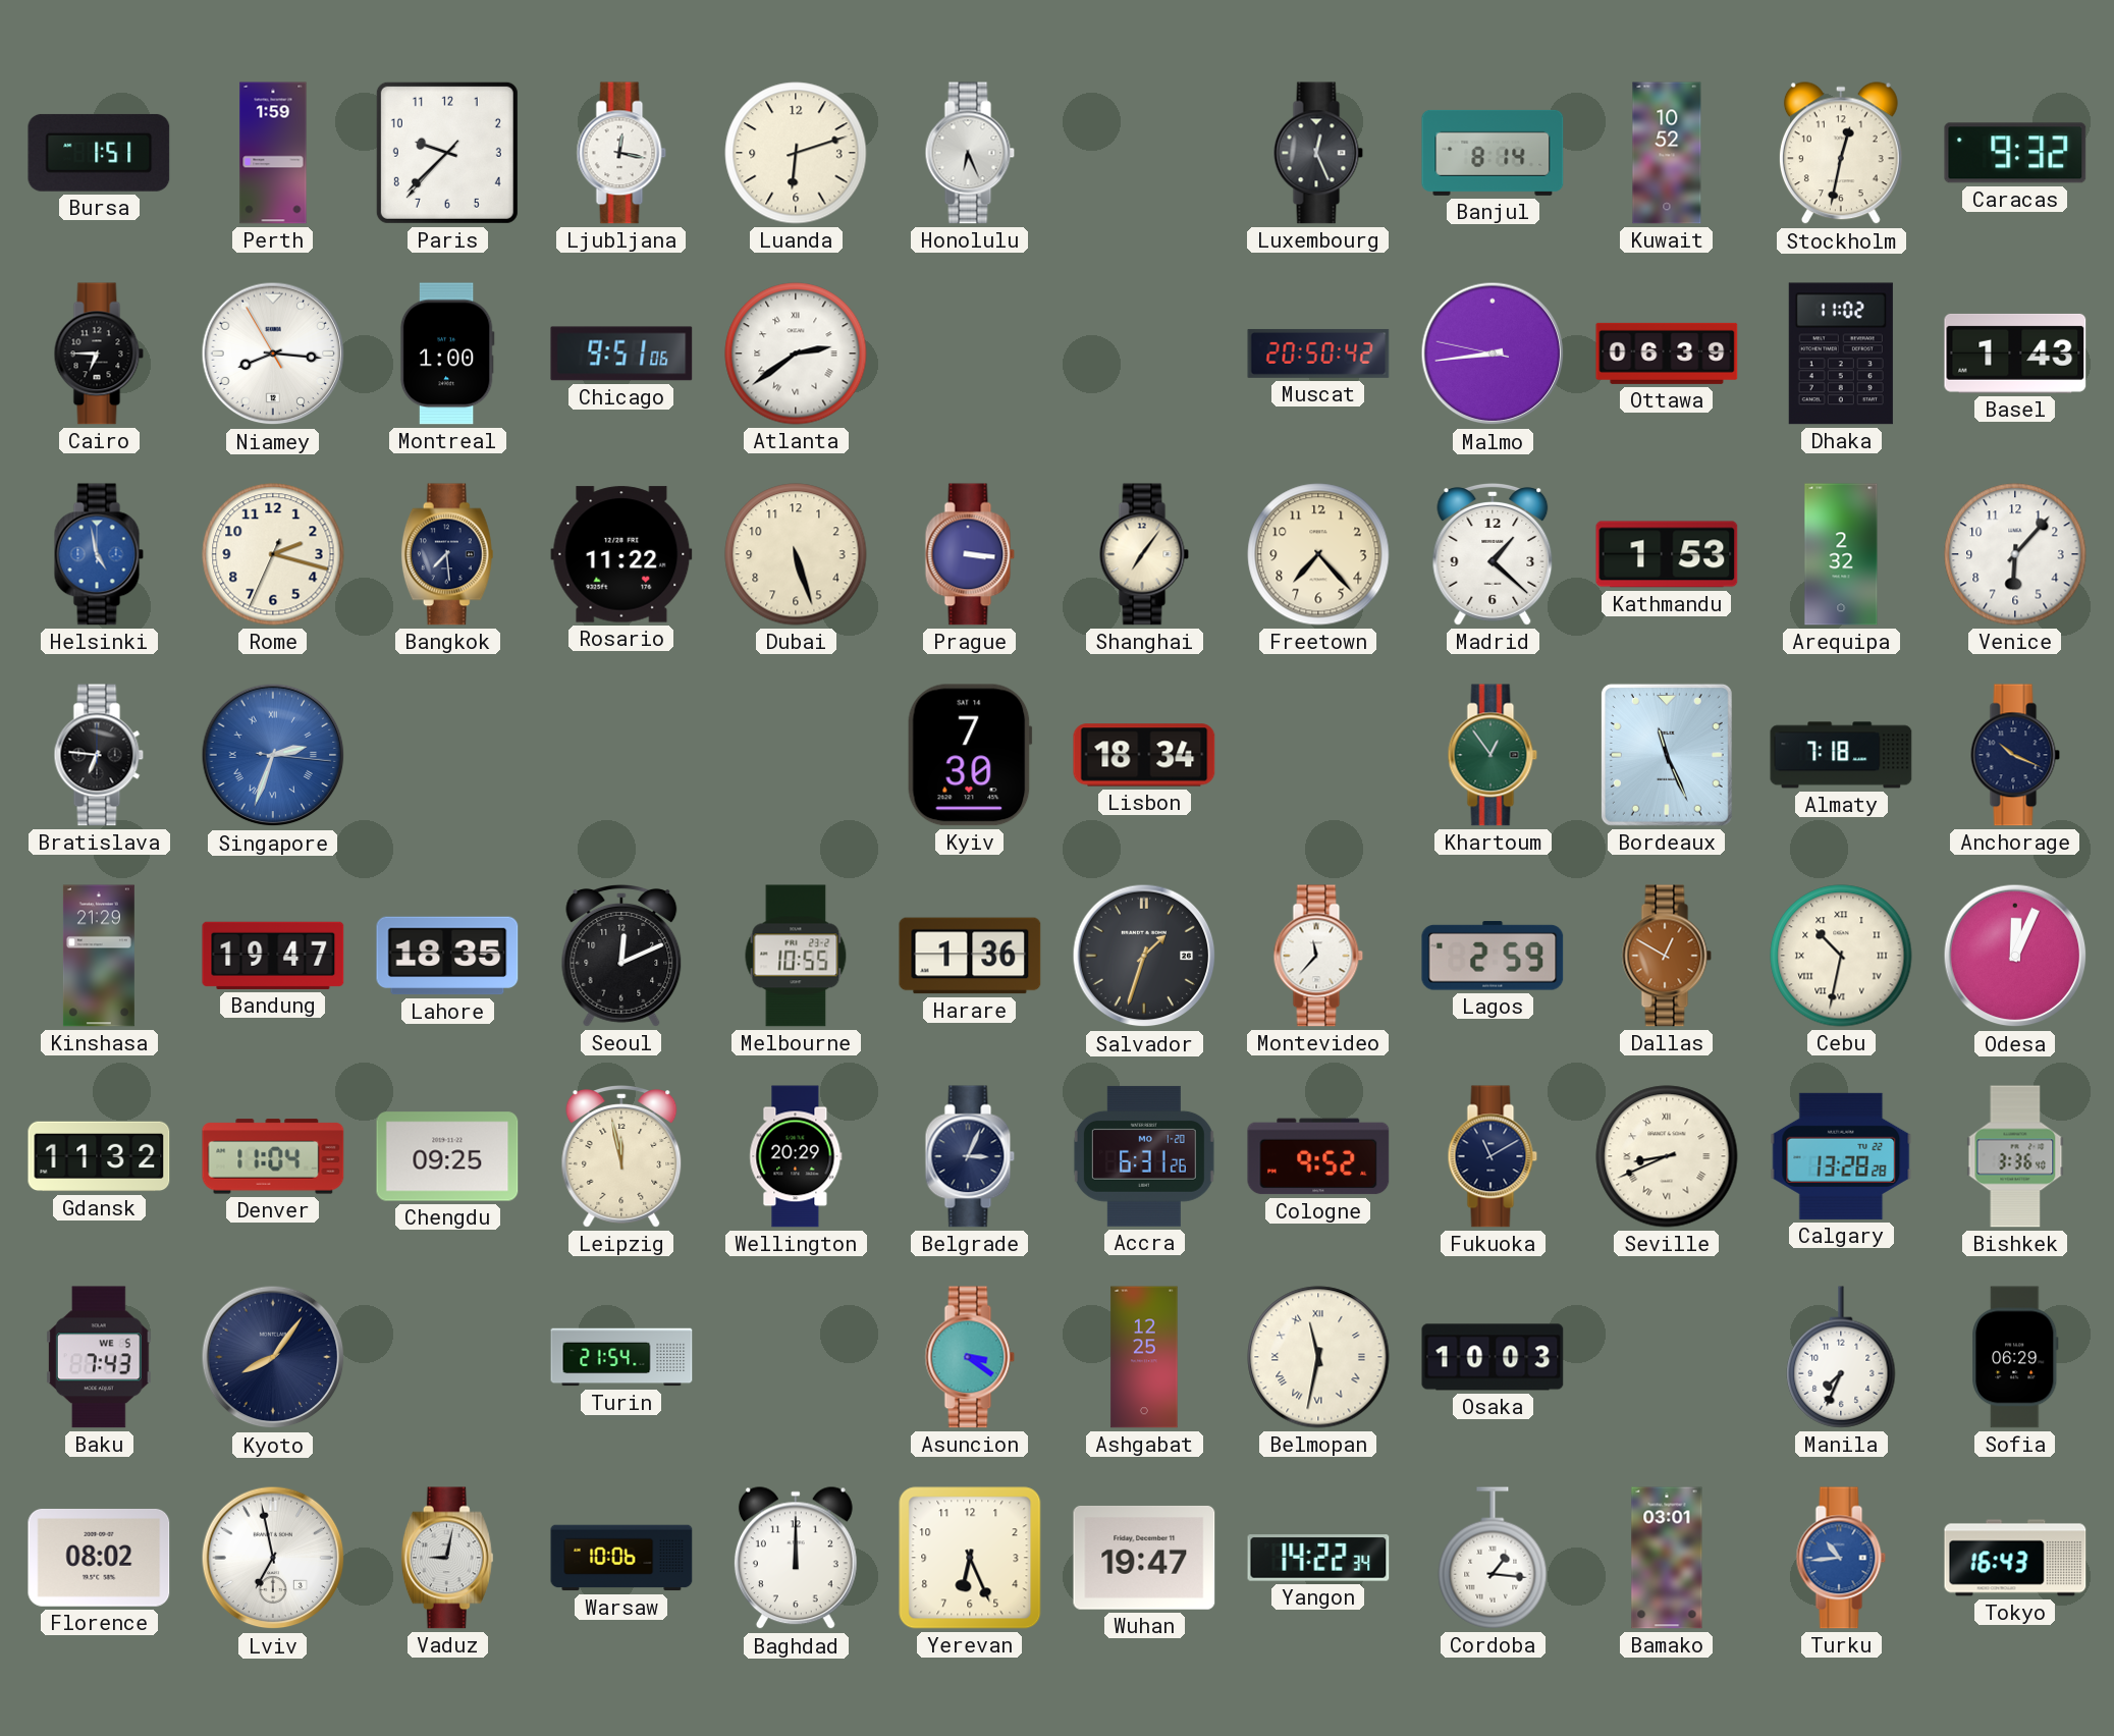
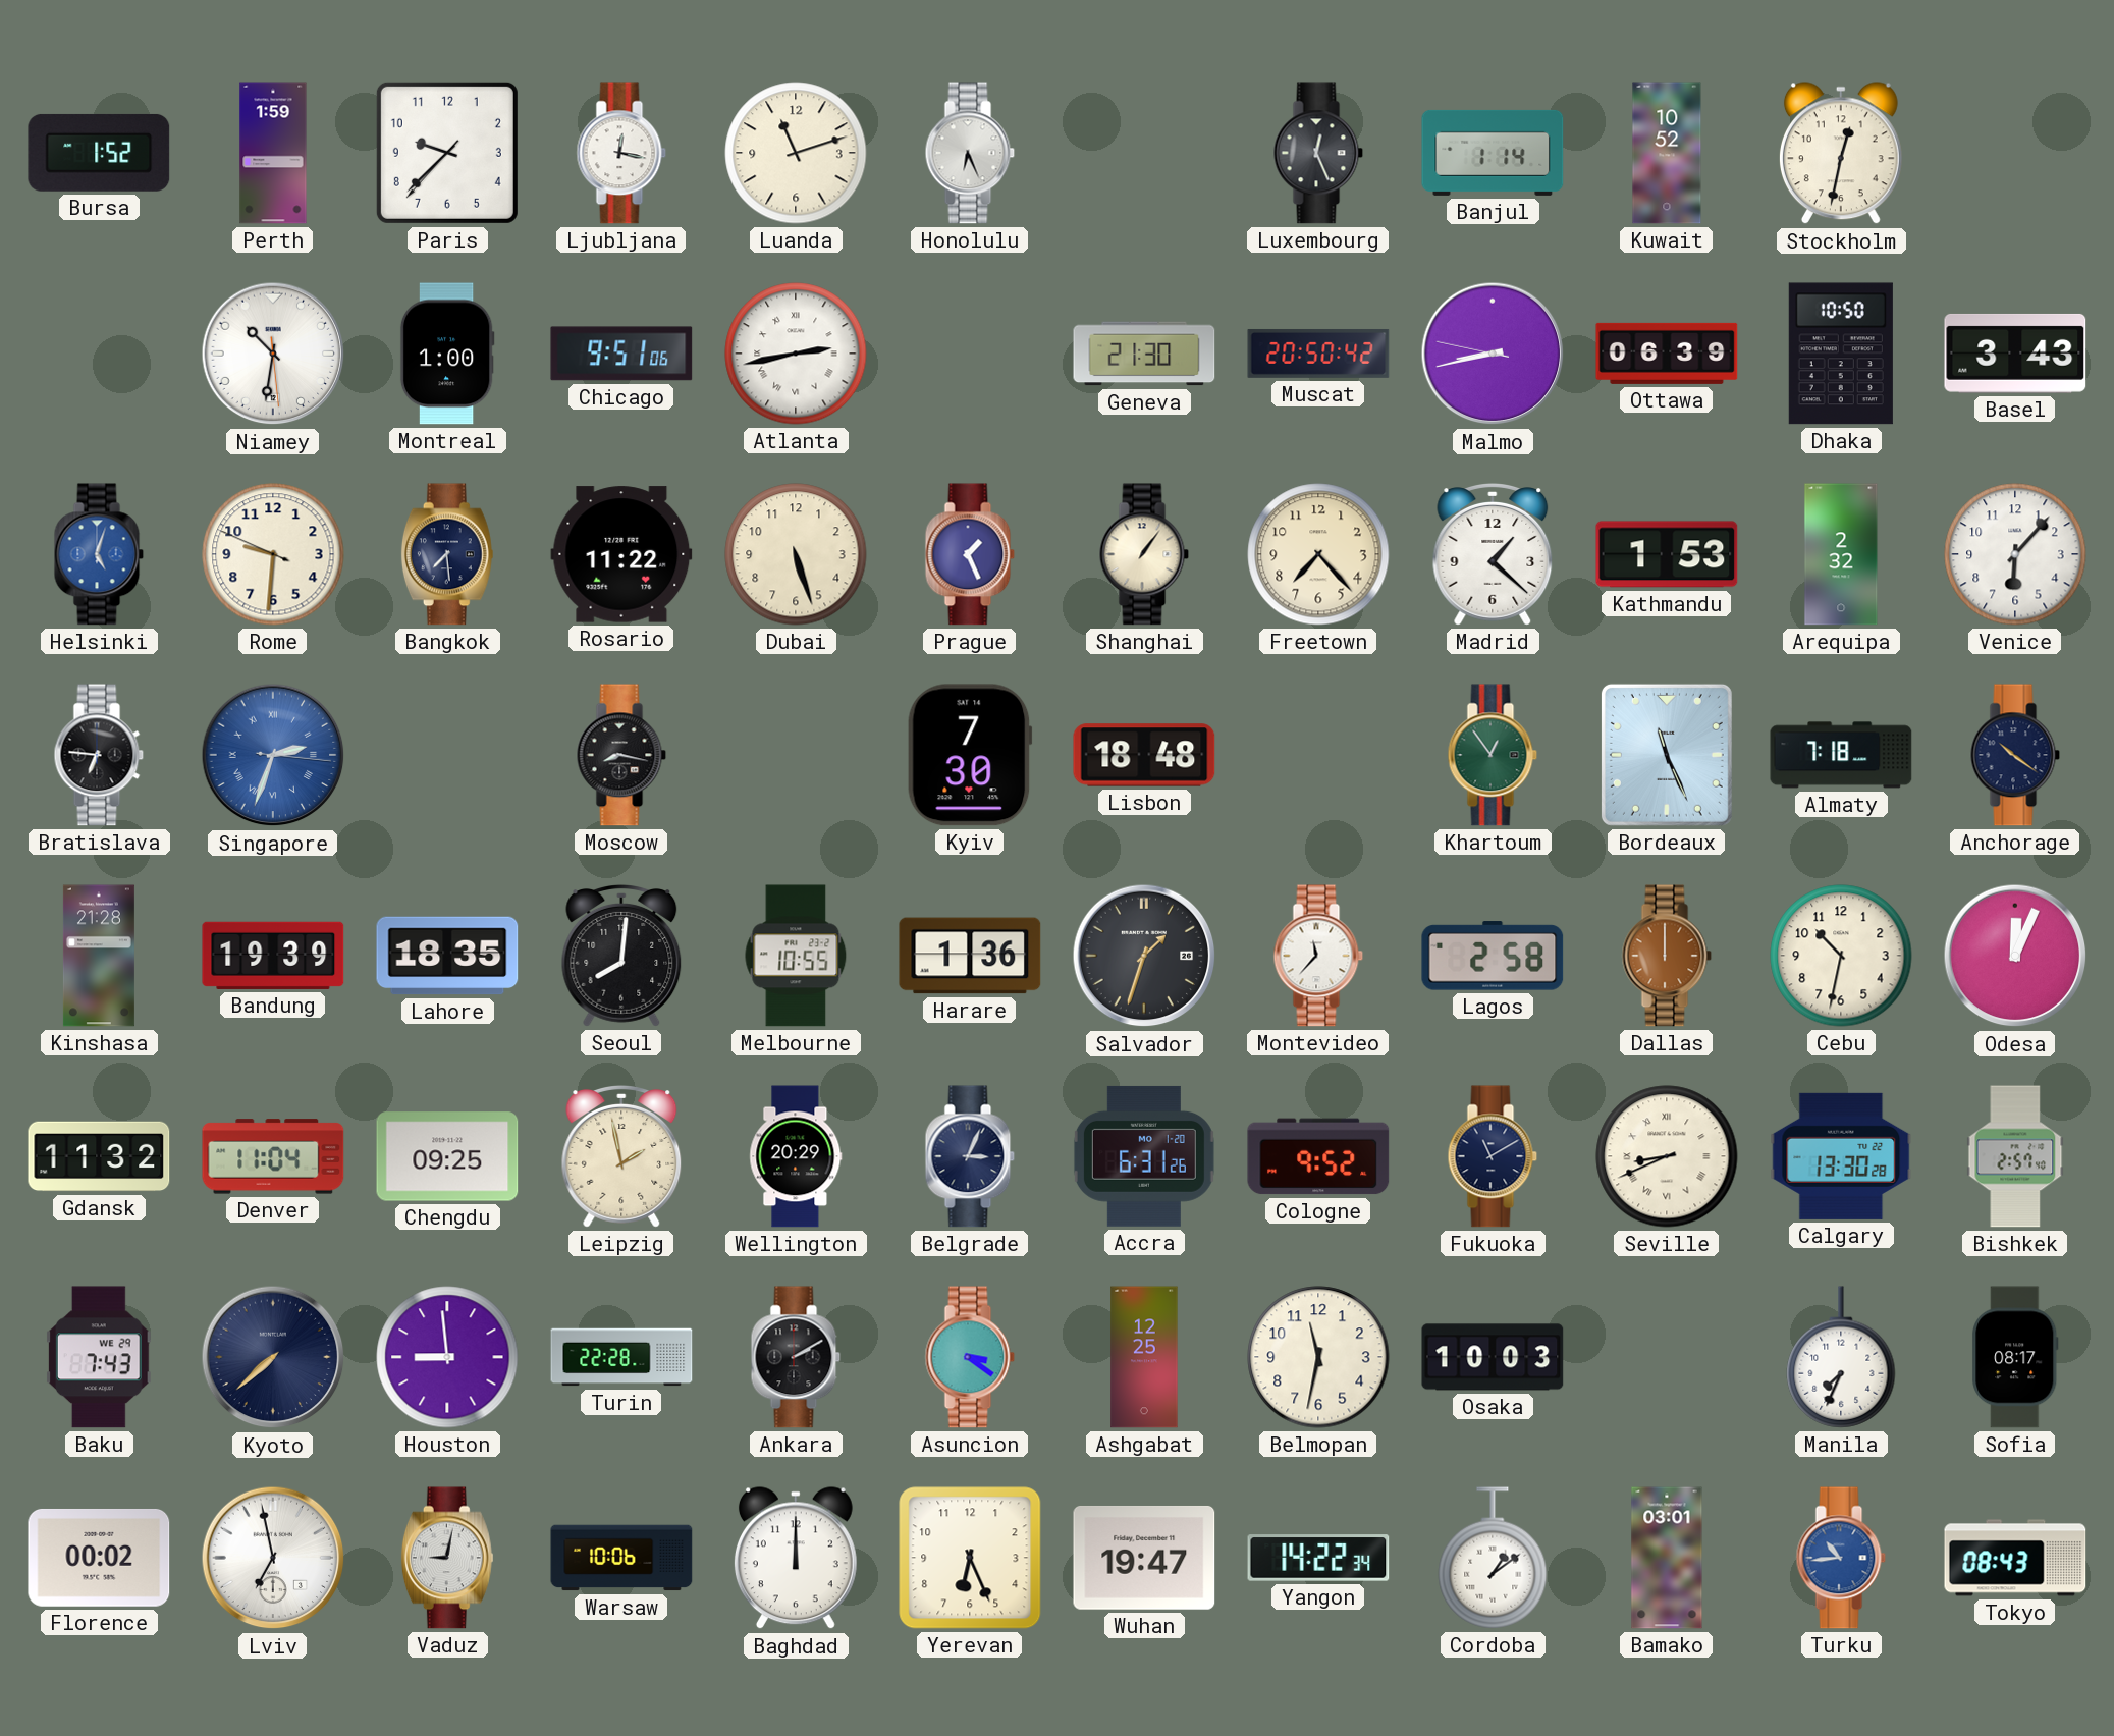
Bursa: 1:51 -> 1:52
Luanda: 6:12 -> 11:12
Banjul: 8:14 -> 1:14
Caracas: 9:32 -> none
Cairo: 6:45 -> none
Niamey: 8:15 -> 10:31
Atlanta: 2:39 -> 2:43
Geneva: none -> 21:30
Malmo: 8:43 -> 8:42
Dhaka: 11:02 -> 10:50
Basel: 1:43 -> 3:43
Helsinki: 4:58 -> 5:03
Rome: 2:17 -> 9:30
Prague: 3:16 -> 1:26
Shanghai: 7:06 -> 1:06
Moscow: none -> 8:17
Lisbon: 18:34 -> 18:48
Anchorage: 10:19 -> 10:21
Kinshasa: 21:29 -> 21:28
Bandung: 19:47 -> 19:39
Seoul: 12:11 -> 8:01
Lagos: 2:59 -> 2:58
Dallas: 12:50 -> 12:00
Cebu numerals: Roman -> Arabic
Leipzig: 11:58 -> 1:58
Calgary: 13:28 -> 13:30
Bishkek: 3:36 -> 2:57
Baku date: WE 5 -> WE 29
Kyoto: 8:06 -> 7:38
Houston: none -> 8:59
Turin: 21:54 -> 22:28
Ankara: none -> 2:10
Belmopan numerals: Roman -> Arabic
Sofia: 06:29 -> 08:17
Florence: 08:02 -> 00:02
Cordoba: 1:16 -> 1:09
Tokyo: 16:43 -> 08:43
